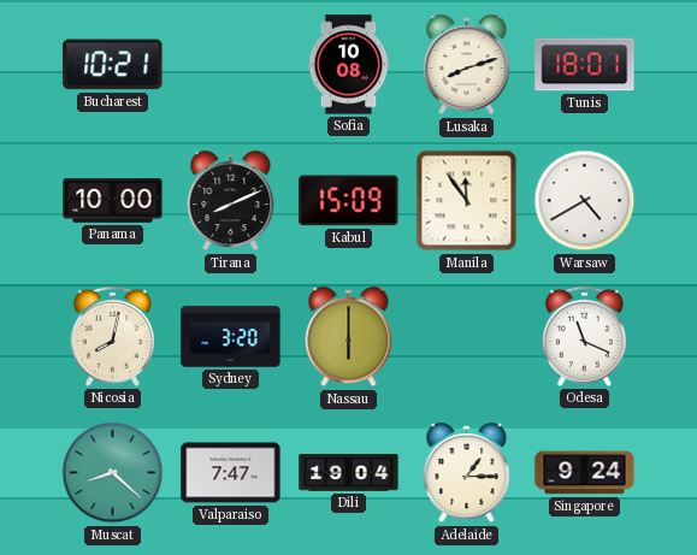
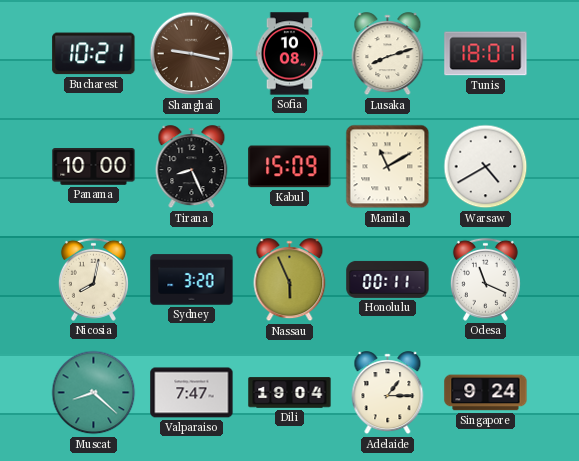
Shanghai: none -> 9:17
Tirana: 8:11 -> 8:26
Manila: 11:54 -> 11:10
Nassau: 6:00 -> 5:56
Honolulu: none -> 00:11
